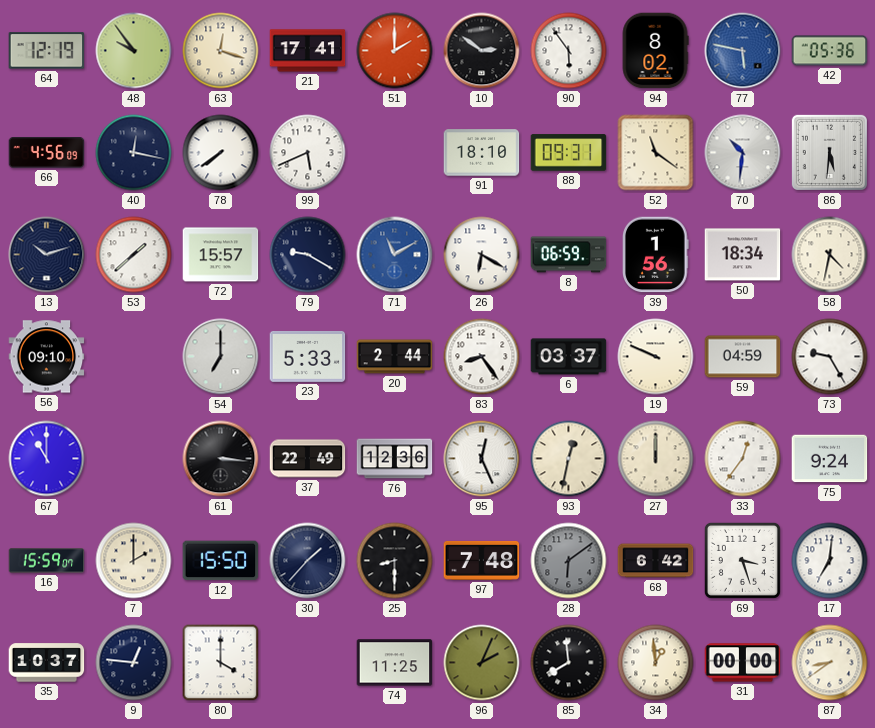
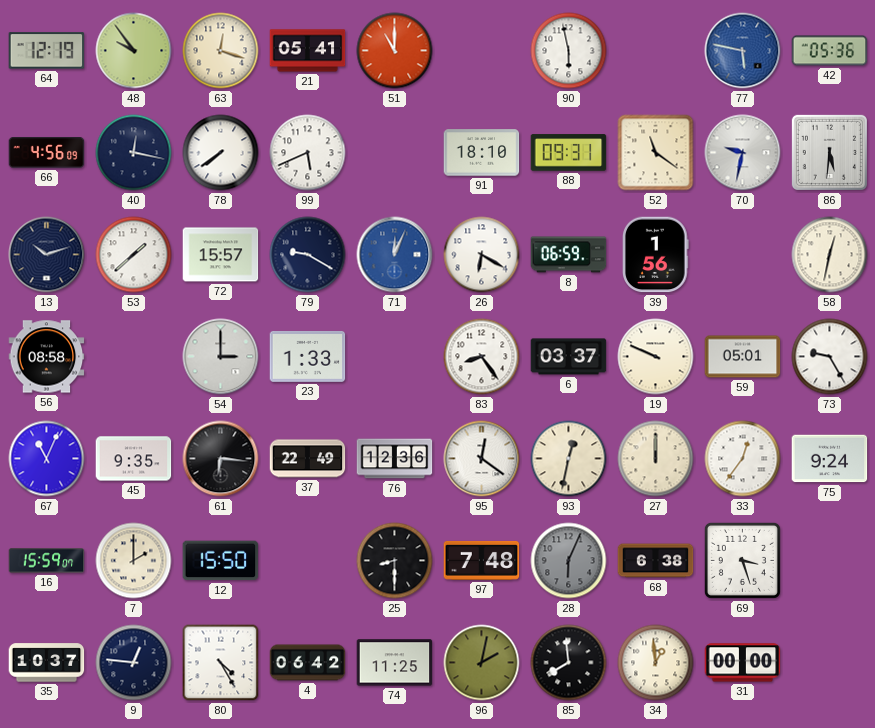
21: 17:41 -> 05:41
51: 2:00 -> 11:00
10: 2:51 -> none
90: 5:54 -> 5:58
94: 8:02 -> none
70: 10:31 -> 9:32
71: 11:10 -> 12:04
50: 18:34 -> none
58: 4:32 -> 12:32
56: 09:10 -> 08:58
54: 7:00 -> 3:00
23: 5:33 -> 1:33
20: 2:44 -> none
59: 04:59 -> 05:01
67: 11:00 -> 11:04
45: none -> 9:35
61: 3:16 -> 6:16
95: 12:26 -> 12:21
30: 1:37 -> none
28: 6:09 -> 6:04
68: 6:42 -> 6:38
17: 7:01 -> none
80: 4:00 -> 4:25
4: none -> 06:42
96: 2:04 -> 2:02
87: 8:39 -> none
